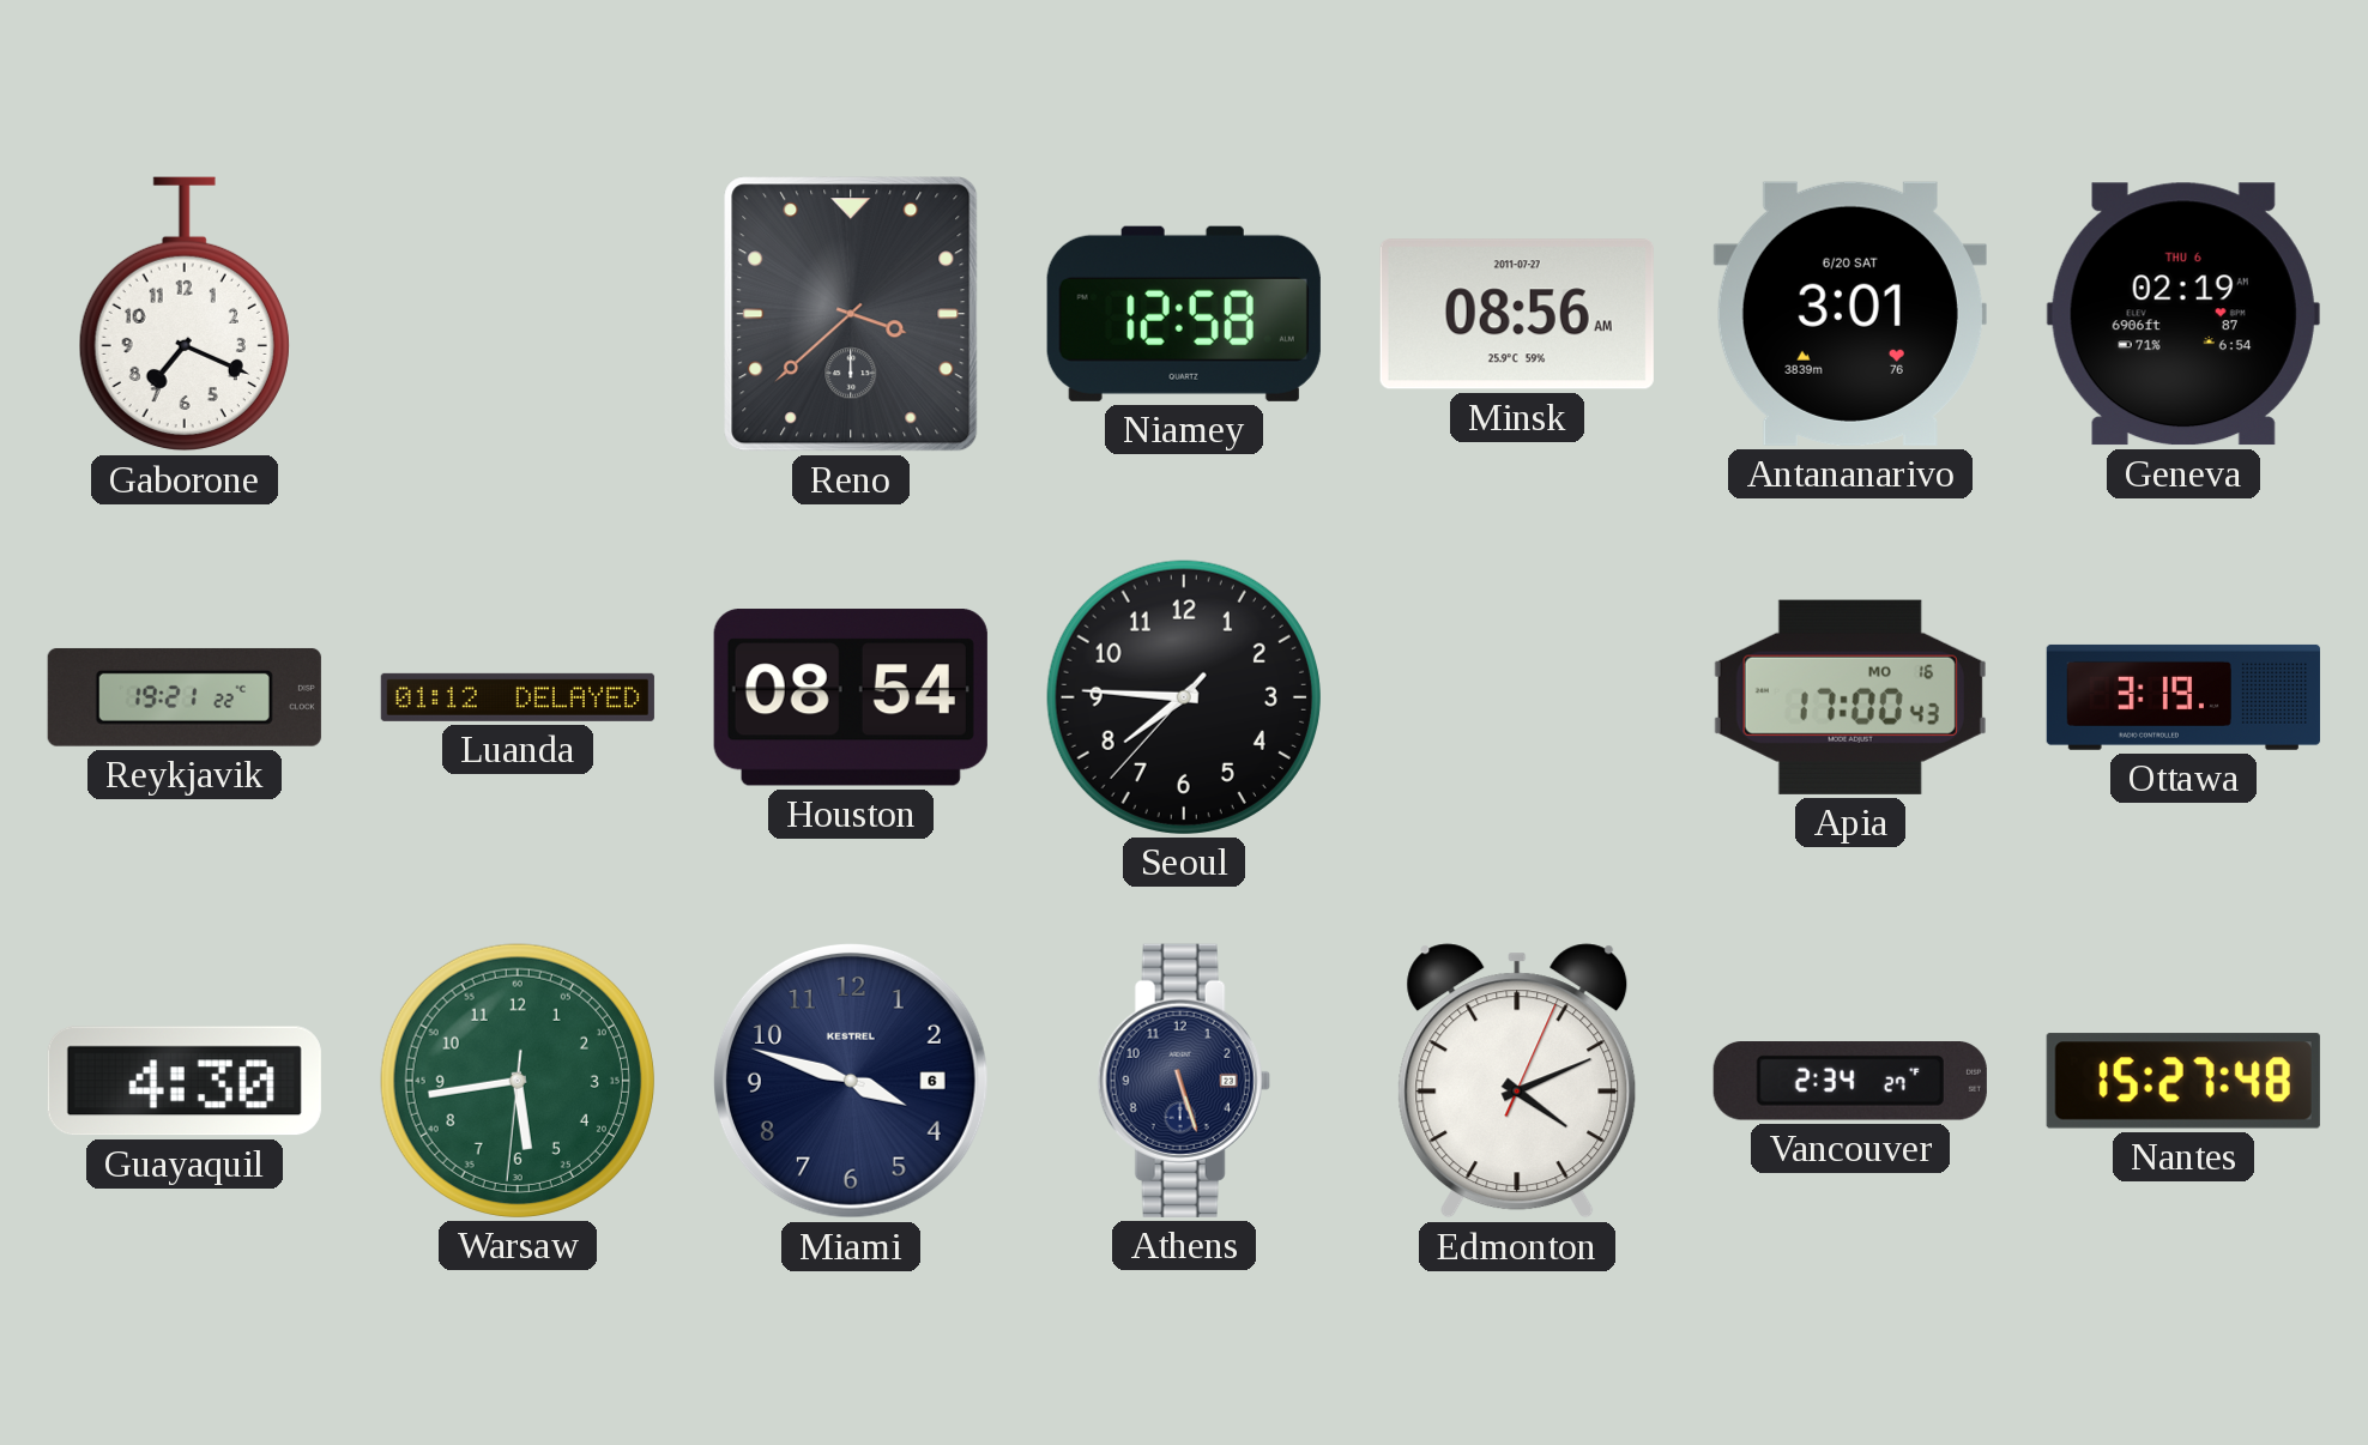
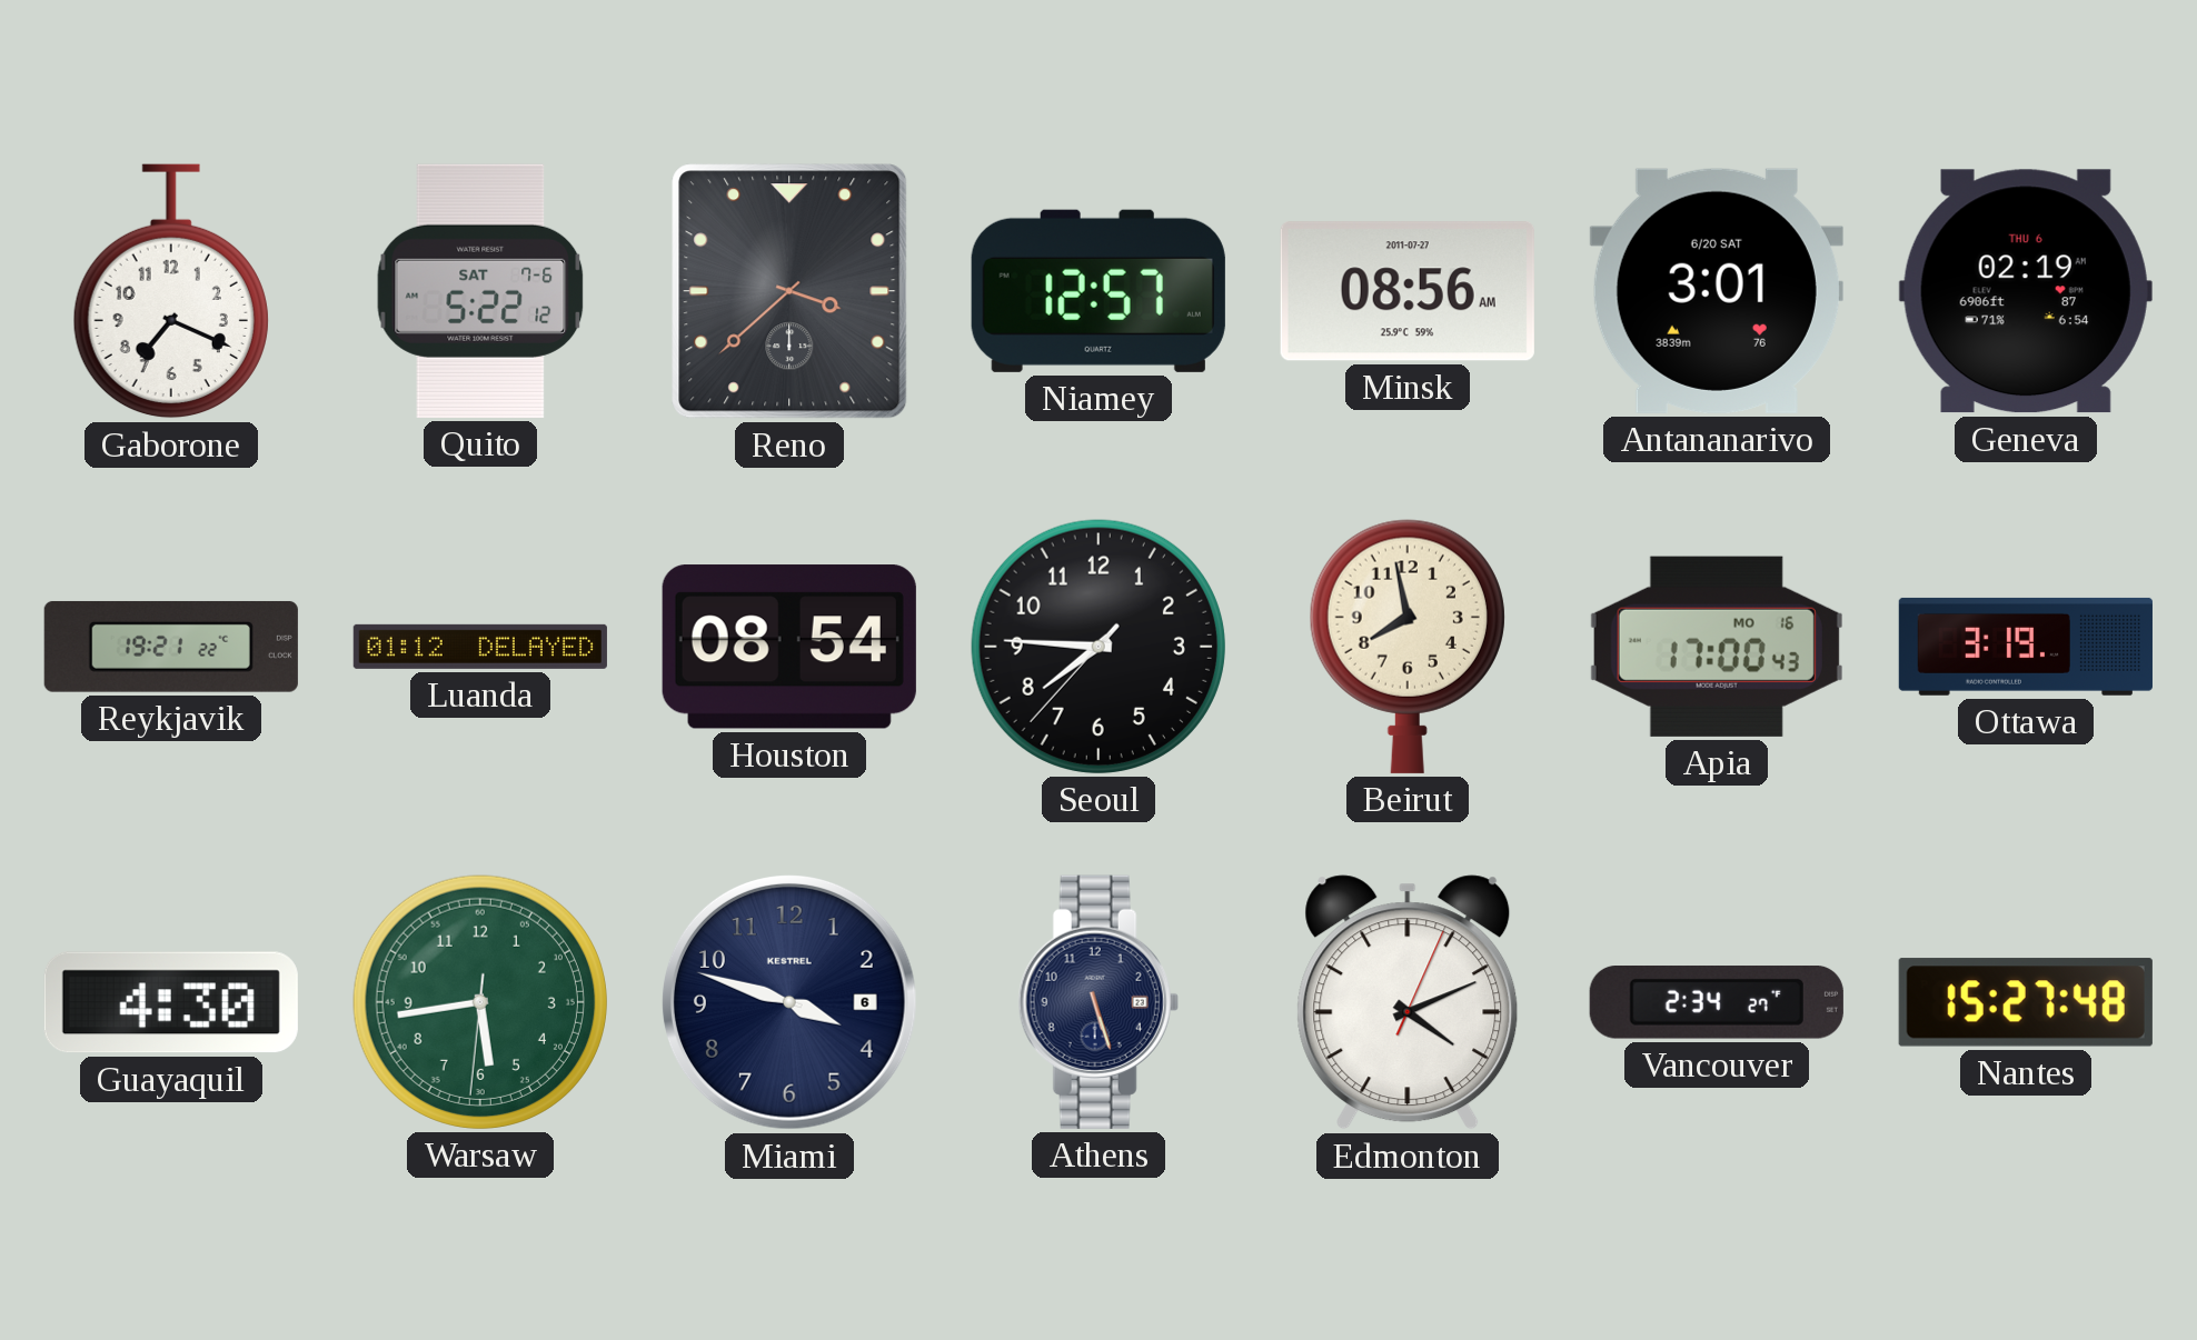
Quito: none -> 5:22
Niamey: 12:58 -> 12:57
Beirut: none -> 7:58
